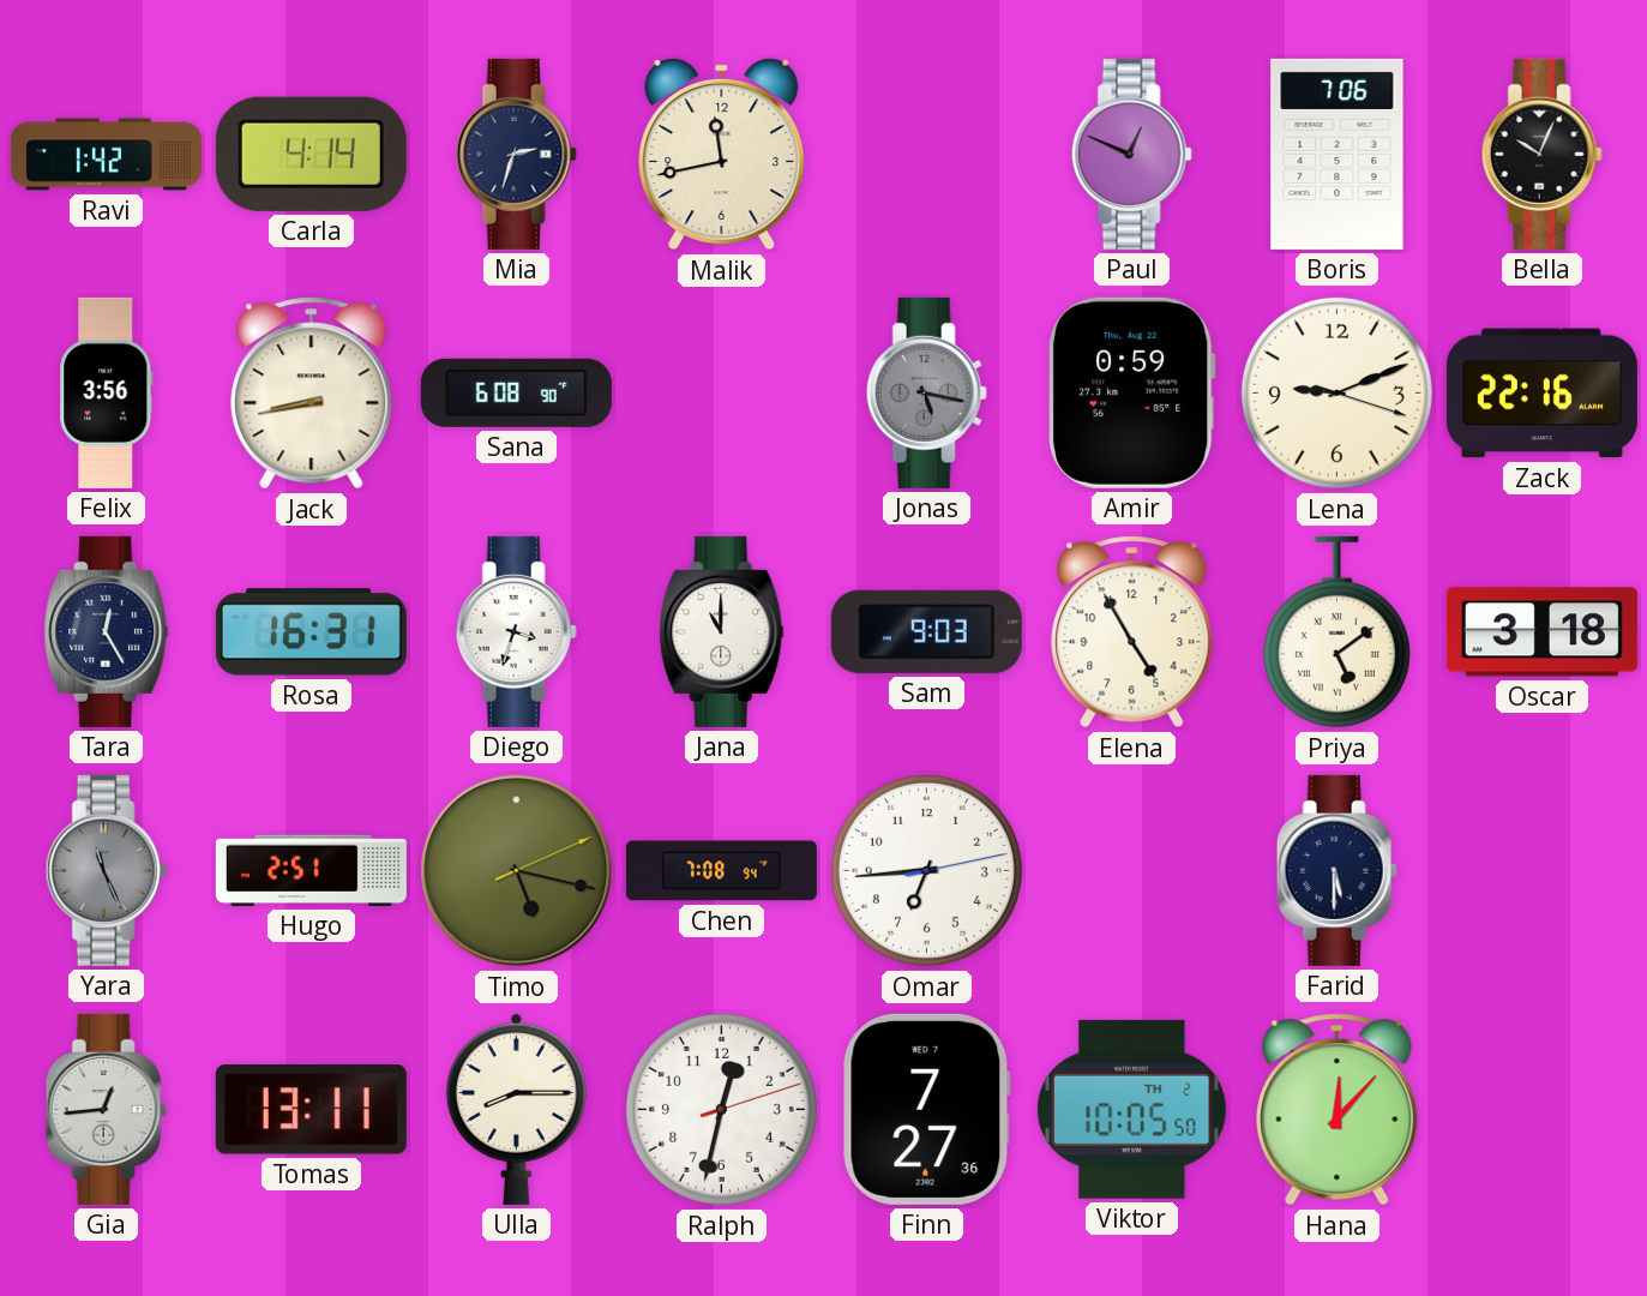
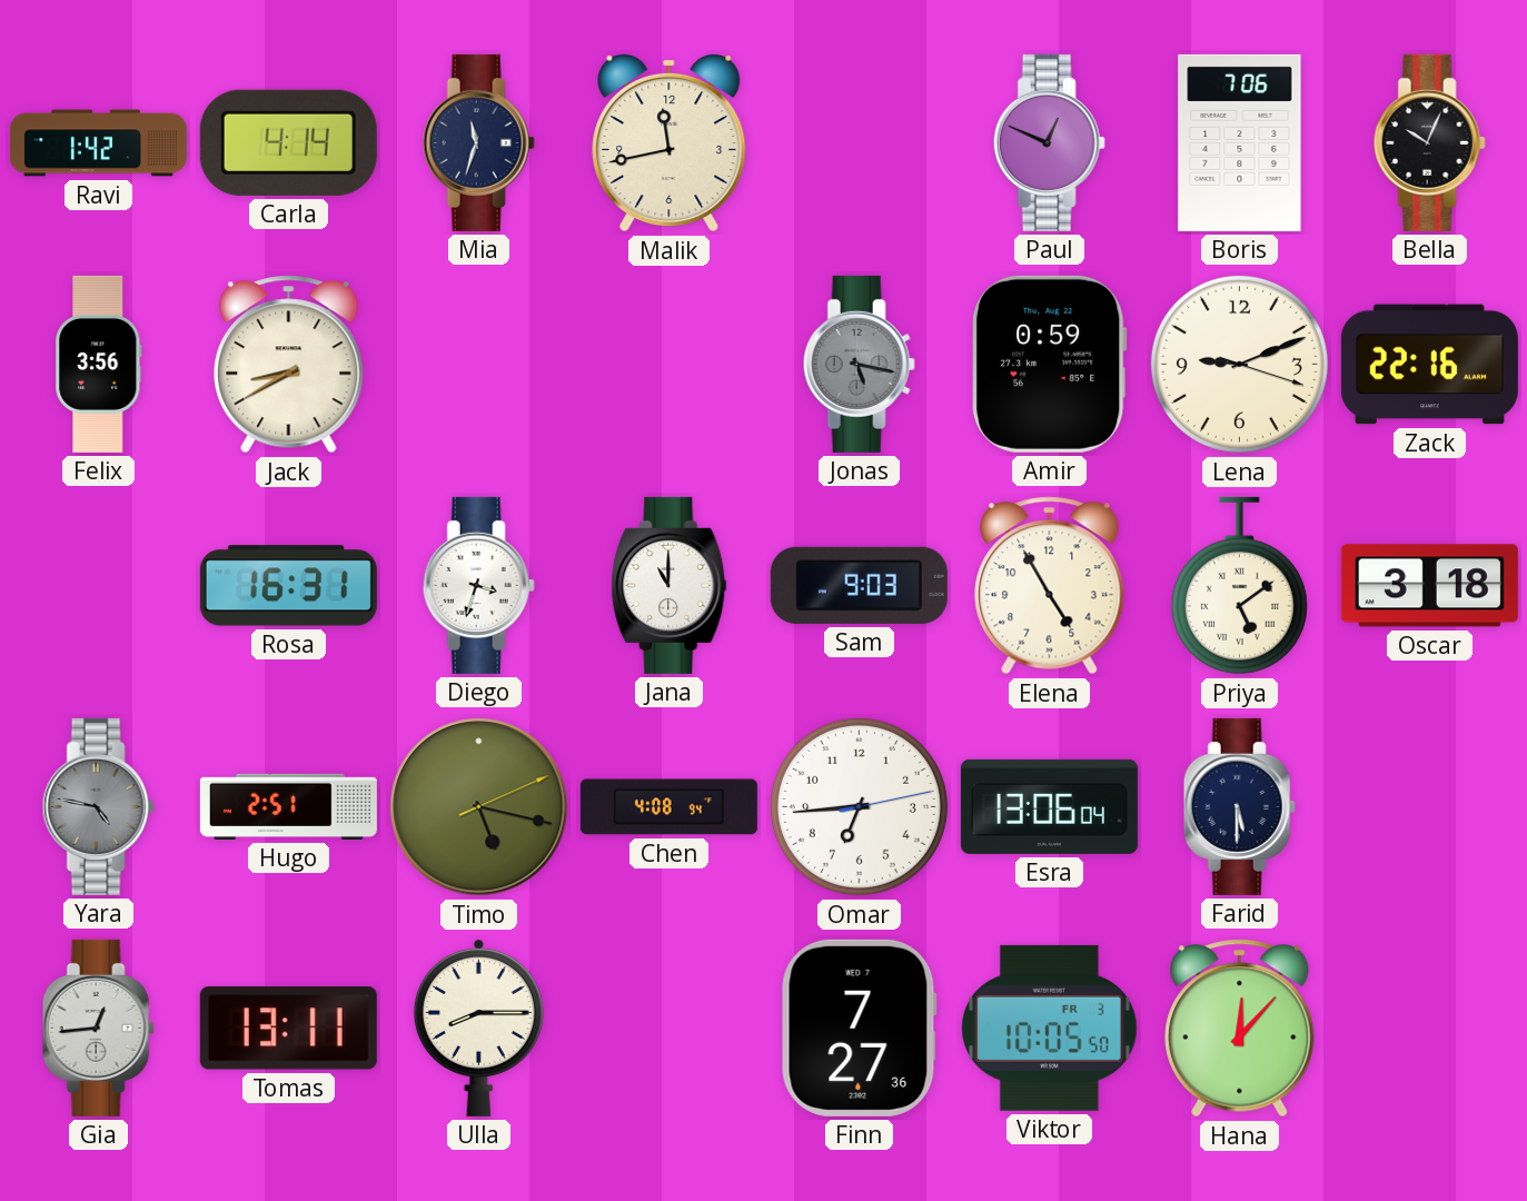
Mia: 2:33 -> 11:33
Jack: 8:43 -> 8:40
Sana: 6:08 -> none
Tara: 12:25 -> none
Yara: 11:26 -> 4:47
Chen: 7:08 -> 4:08
Esra: none -> 13:06
Ralph: 12:32 -> none
Viktor date: TH 2 -> FR 3
